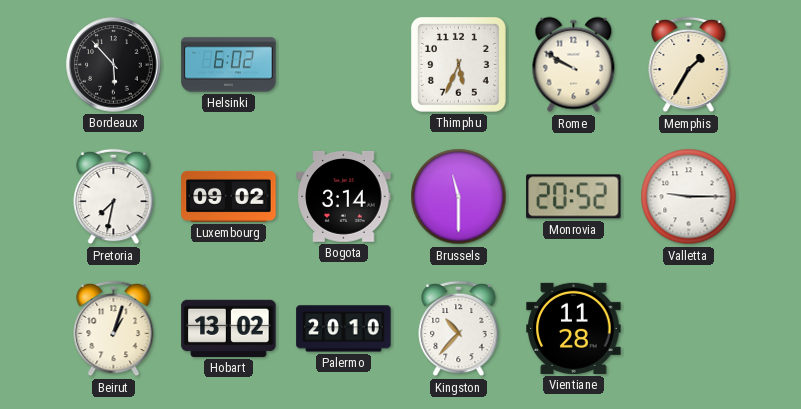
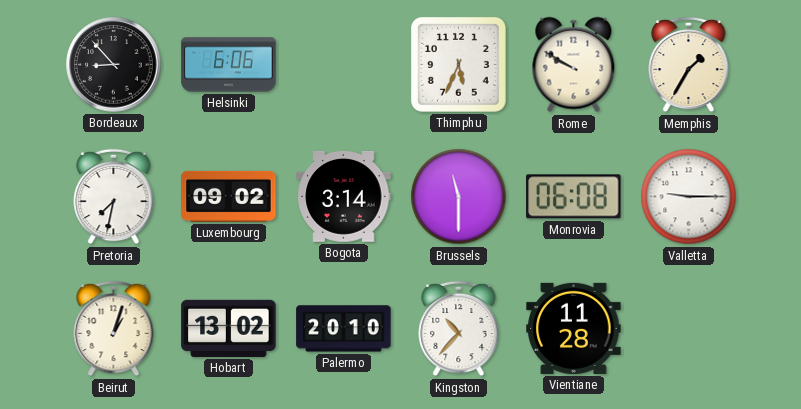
Bordeaux: 5:53 -> 8:53
Helsinki: 6:02 -> 6:06
Monrovia: 20:52 -> 06:08
